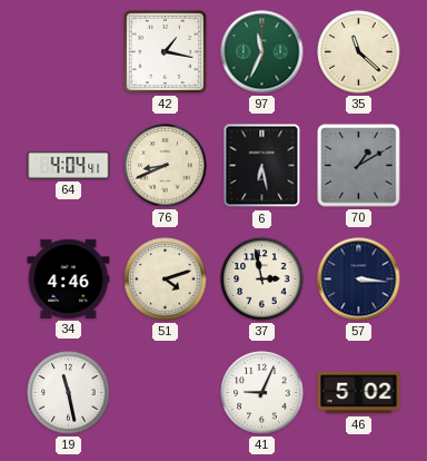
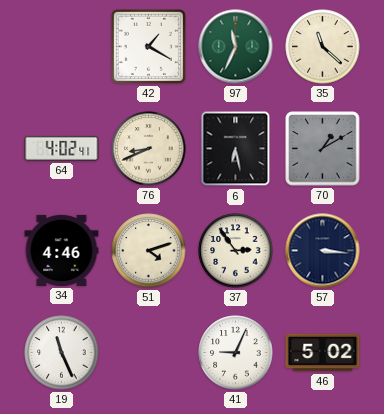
42: 1:17 -> 1:20
64: 4:04 -> 4:02
37: 2:58 -> 2:54
19: 11:28 -> 11:26
